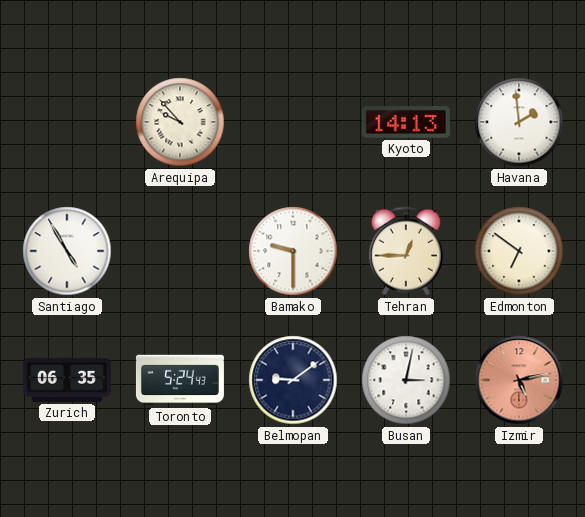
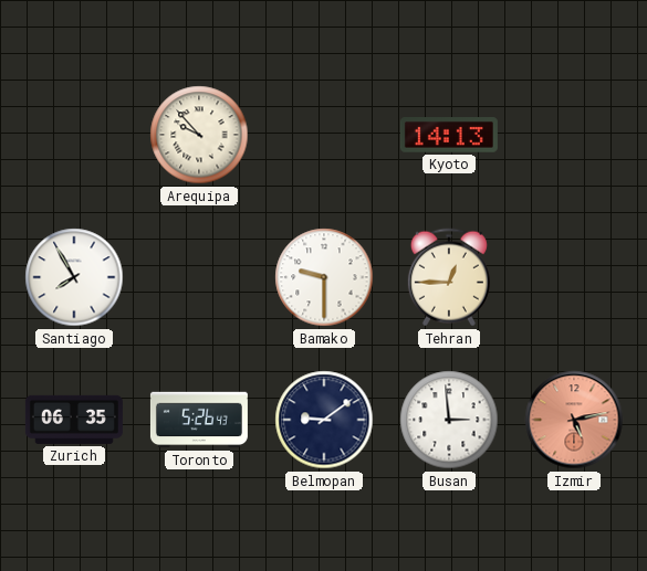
Havana: 1:59 -> none
Santiago: 4:55 -> 7:55
Edmonton: 6:51 -> none
Toronto: 5:24 -> 5:26
Busan: 3:02 -> 2:59
